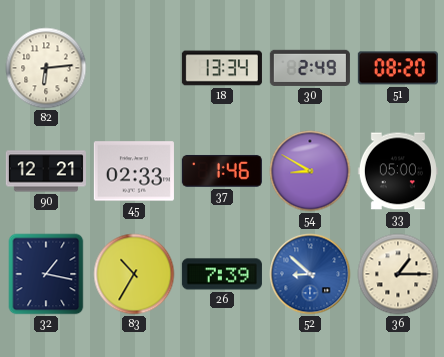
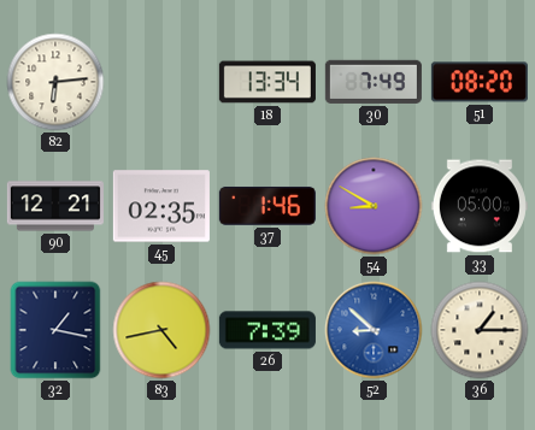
30: 2:49 -> 7:49
45: 02:33 -> 02:35
83: 10:35 -> 4:43
